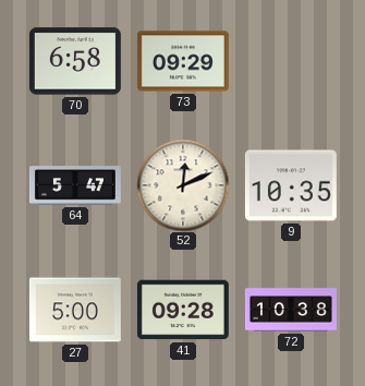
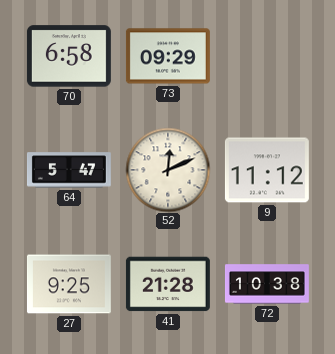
9: 10:35 -> 11:12
27: 5:00 -> 9:25
41: 09:28 -> 21:28
